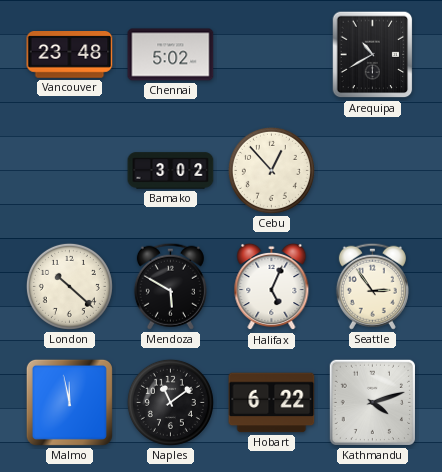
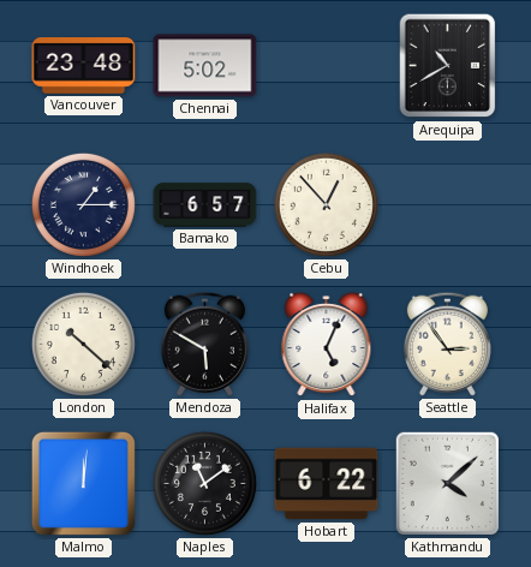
Windhoek: none -> 1:15
Bamako: 3:02 -> 6:57
Malmo: 11:58 -> 12:01
Kathmandu: 4:12 -> 4:08
